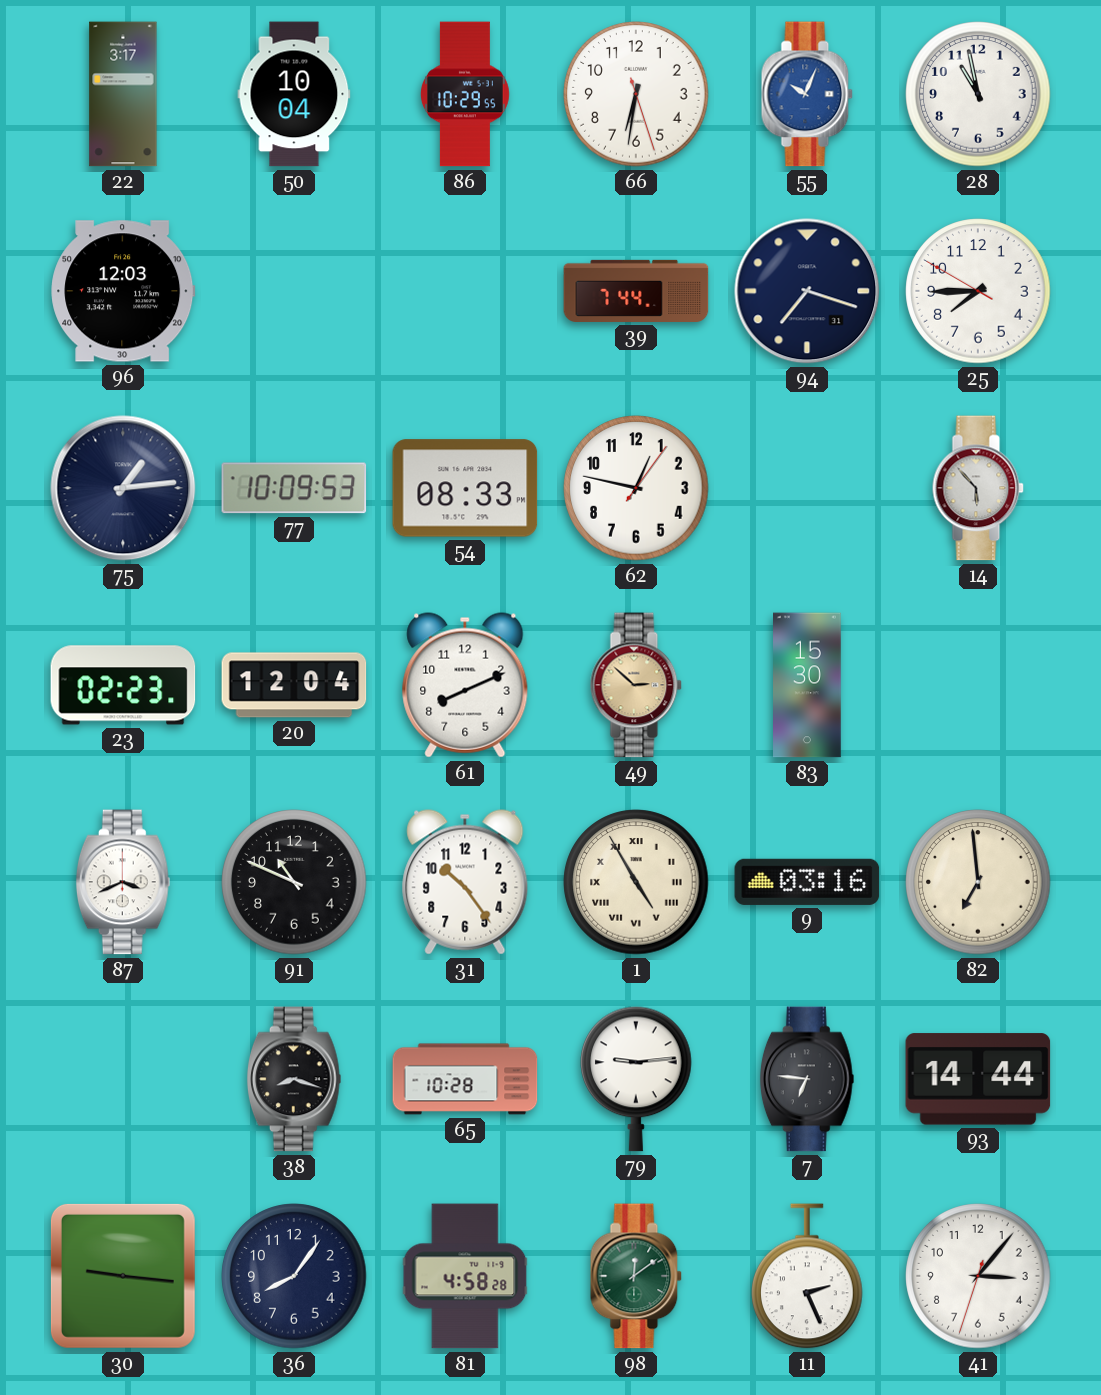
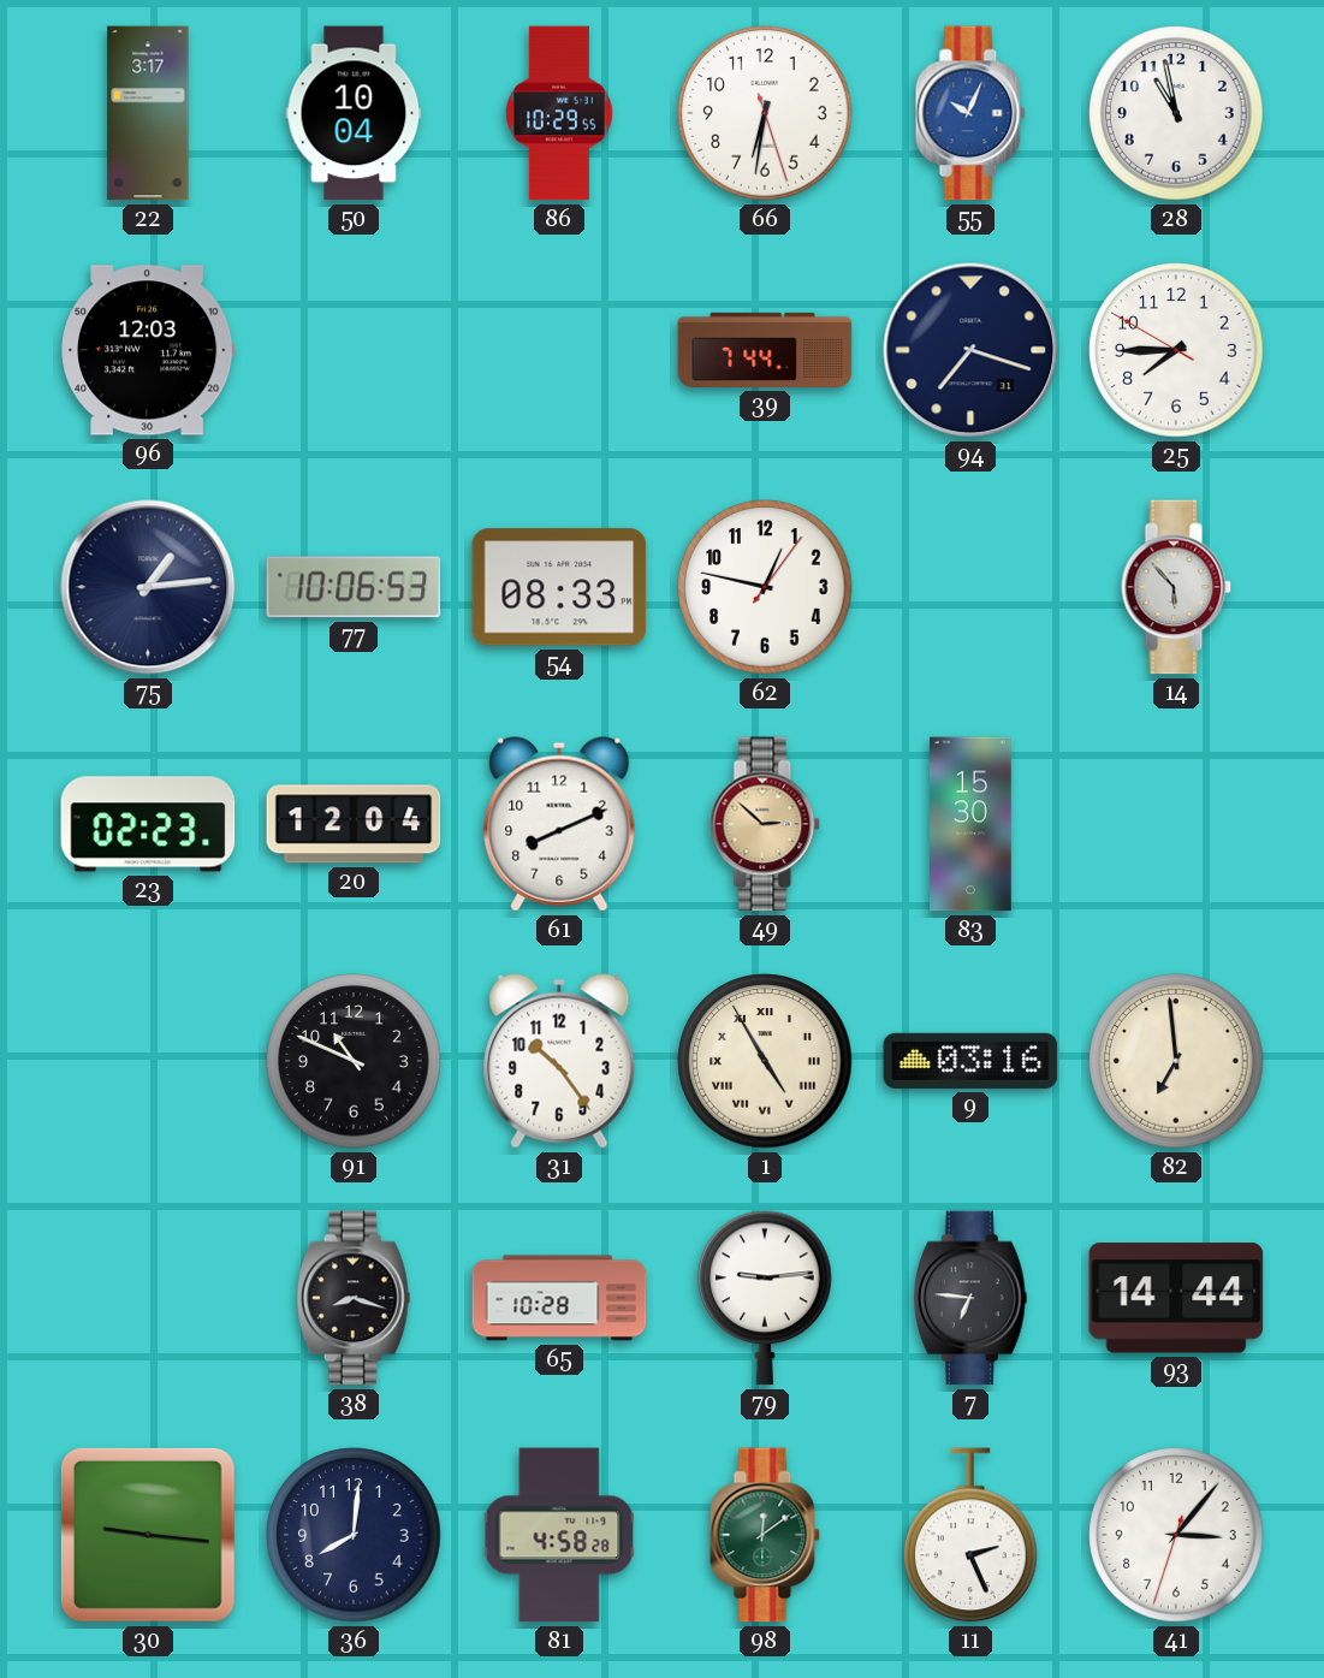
77: 10:09 -> 10:06
87: 3:41 -> none
36: 8:06 -> 8:01
